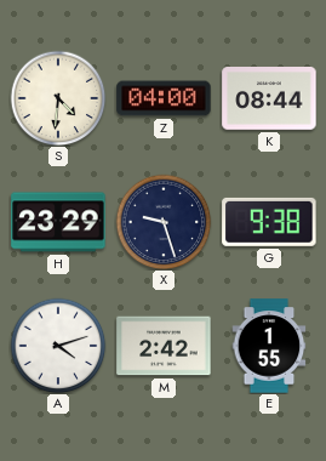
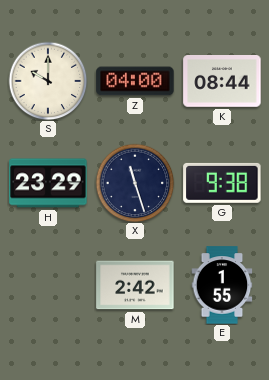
S: 4:31 -> 10:00
X: 9:27 -> 11:27
A: 4:12 -> none
